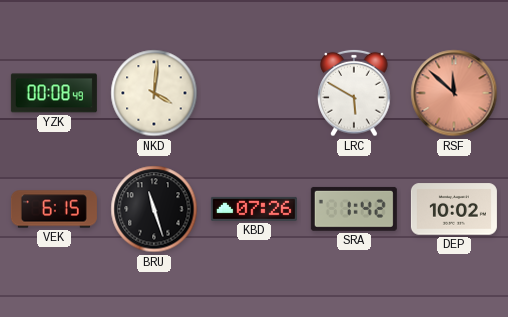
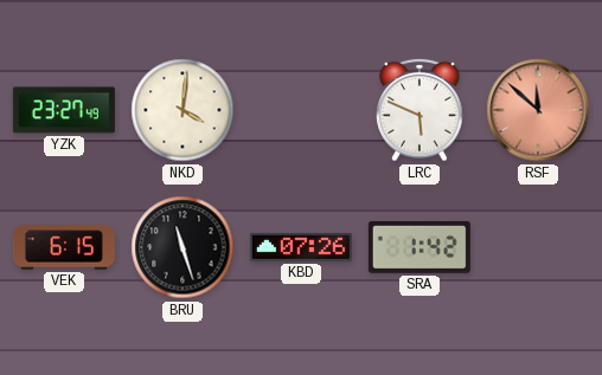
YZK: 00:08 -> 23:27
LRC: 5:50 -> 5:49
DEP: 10:02 -> none
